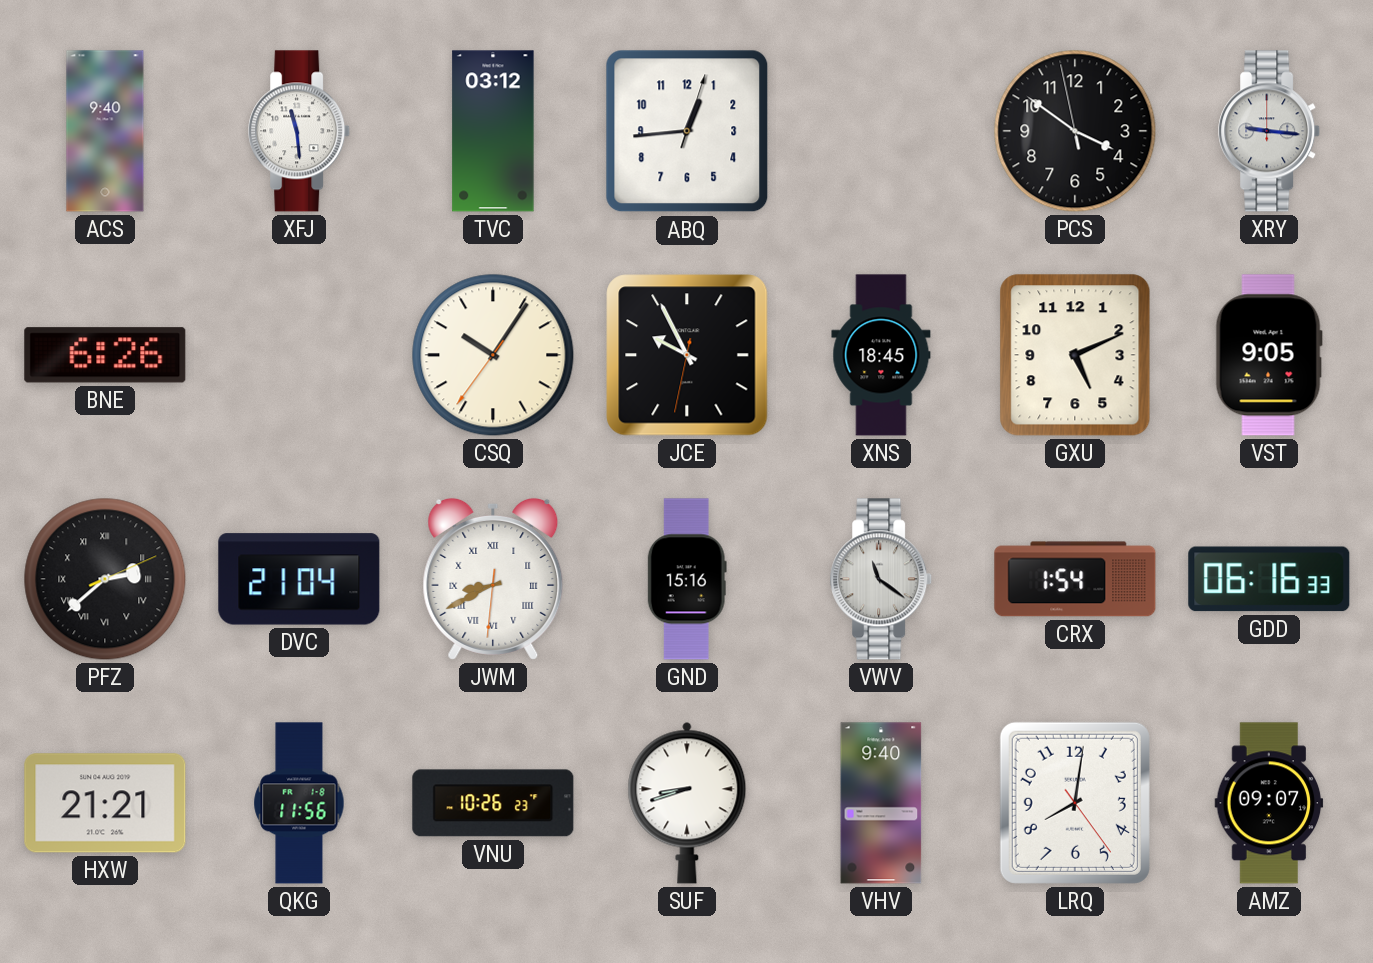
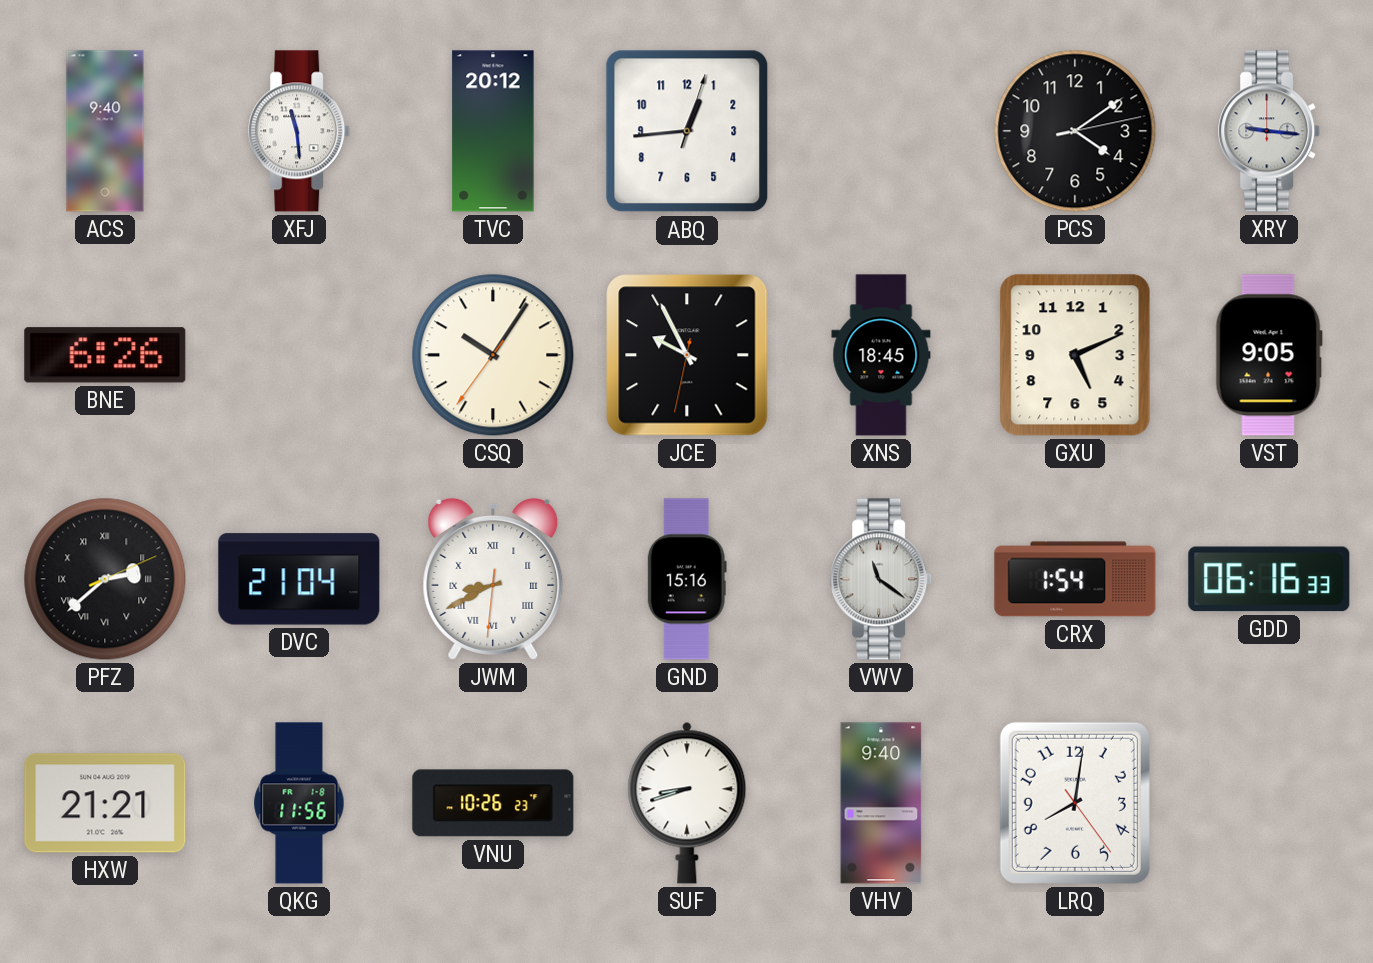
TVC: 03:12 -> 20:12
PCS: 3:50 -> 4:09
AMZ: 09:07 -> none
